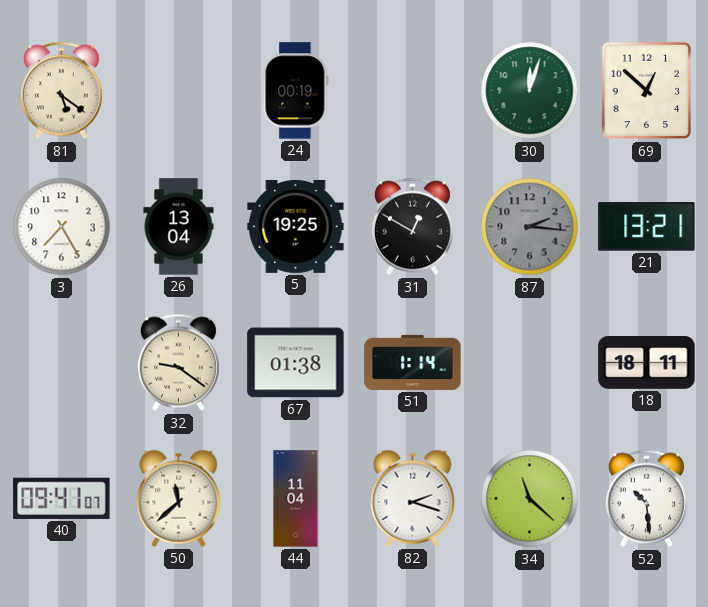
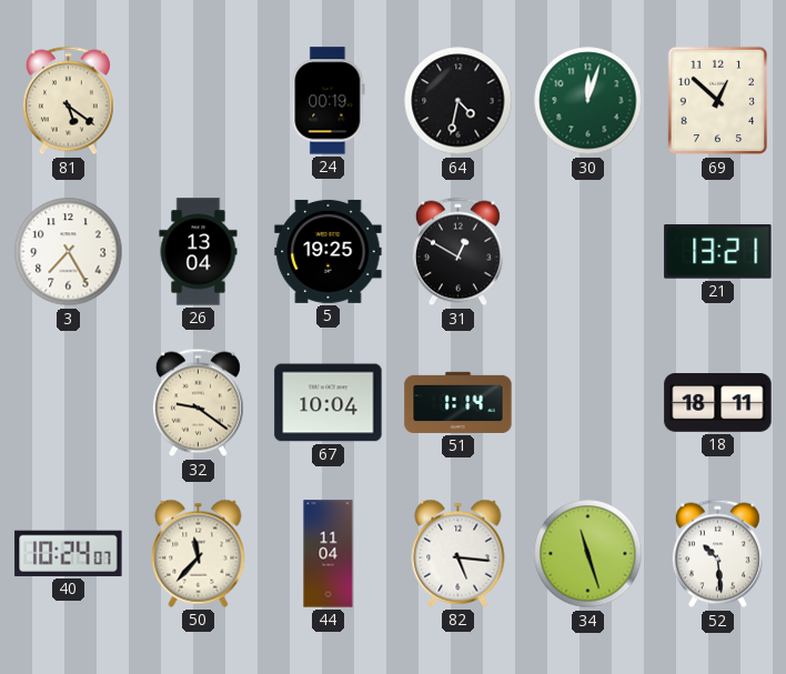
64: none -> 4:32
87: 2:16 -> none
67: 01:38 -> 10:04
40: 09:41 -> 10:24
50: 11:38 -> 11:37
82: 2:18 -> 5:16
34: 11:22 -> 11:27
